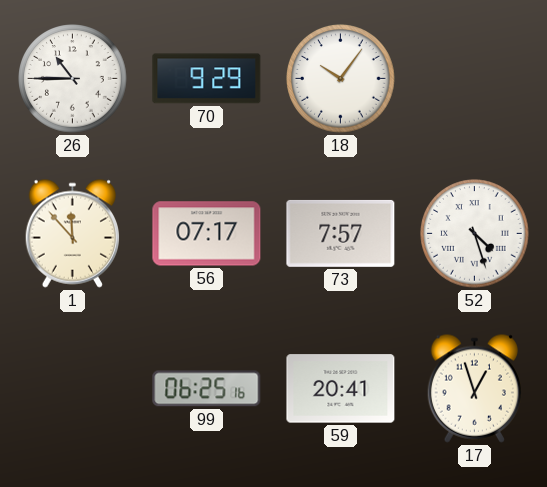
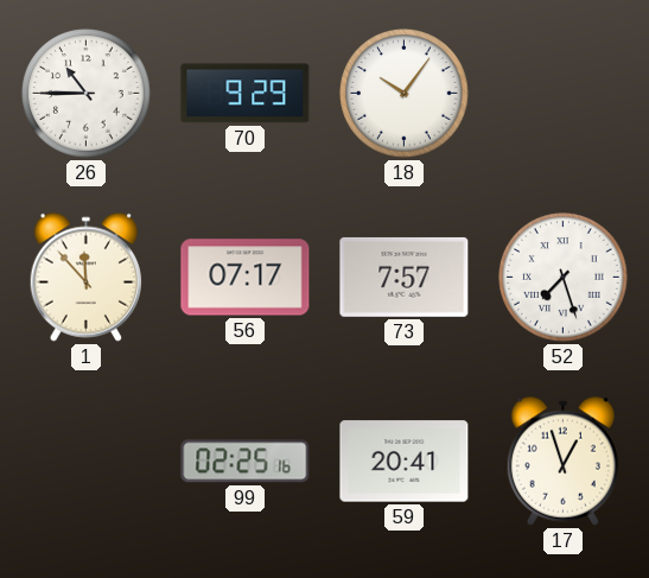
52: 4:27 -> 7:27
99: 06:25 -> 02:25
